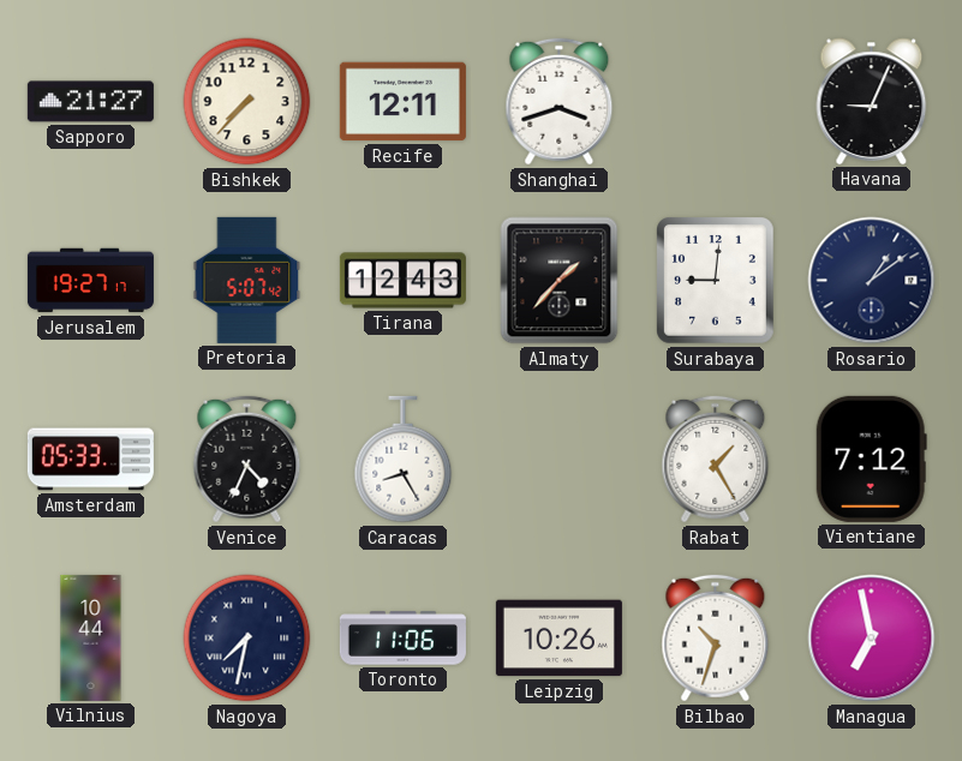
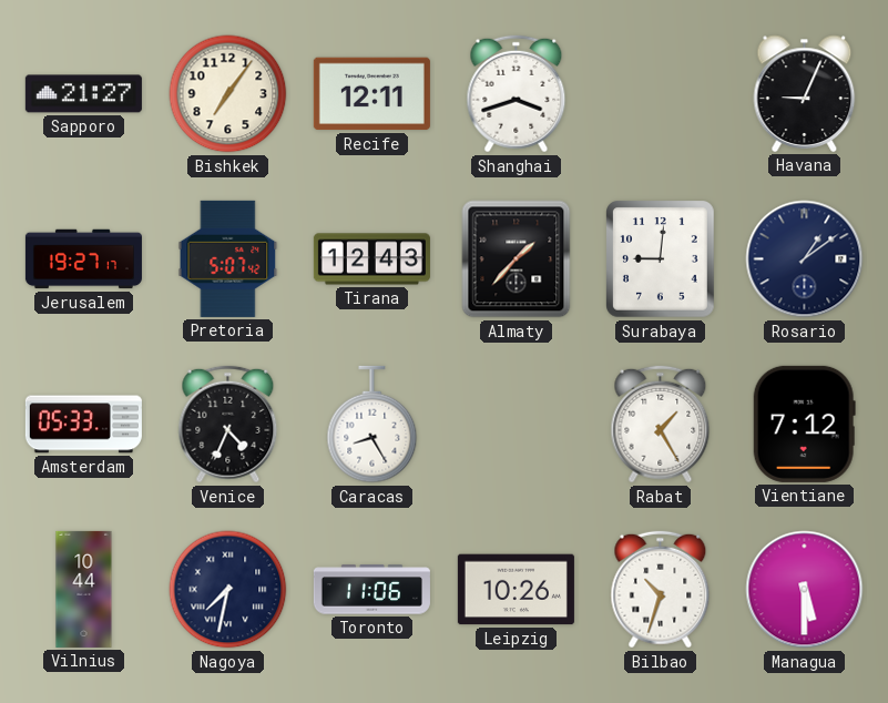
Bishkek: 7:37 -> 7:06
Managua: 6:58 -> 5:30
